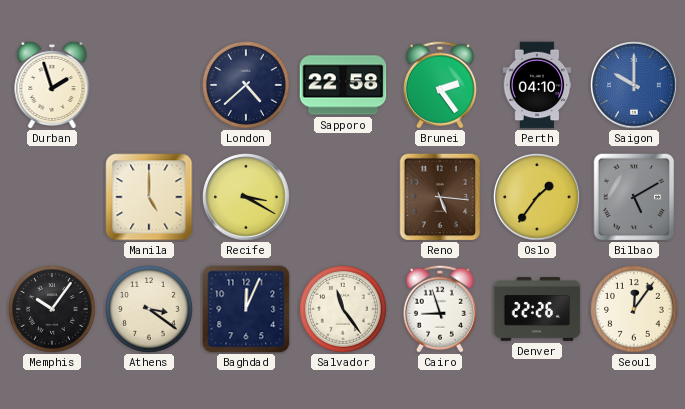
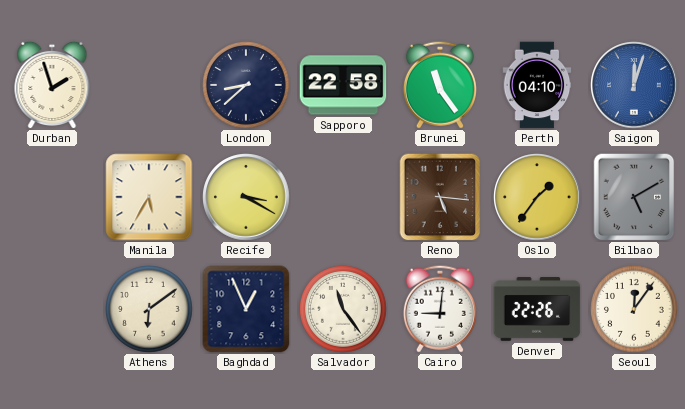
London: 4:38 -> 8:38
Brunei: 2:24 -> 11:24
Saigon: 10:00 -> 12:03
Manila: 5:00 -> 5:35
Memphis: 10:06 -> none
Athens: 3:21 -> 6:09
Baghdad: 12:04 -> 12:56
Cairo: 8:57 -> 9:01
